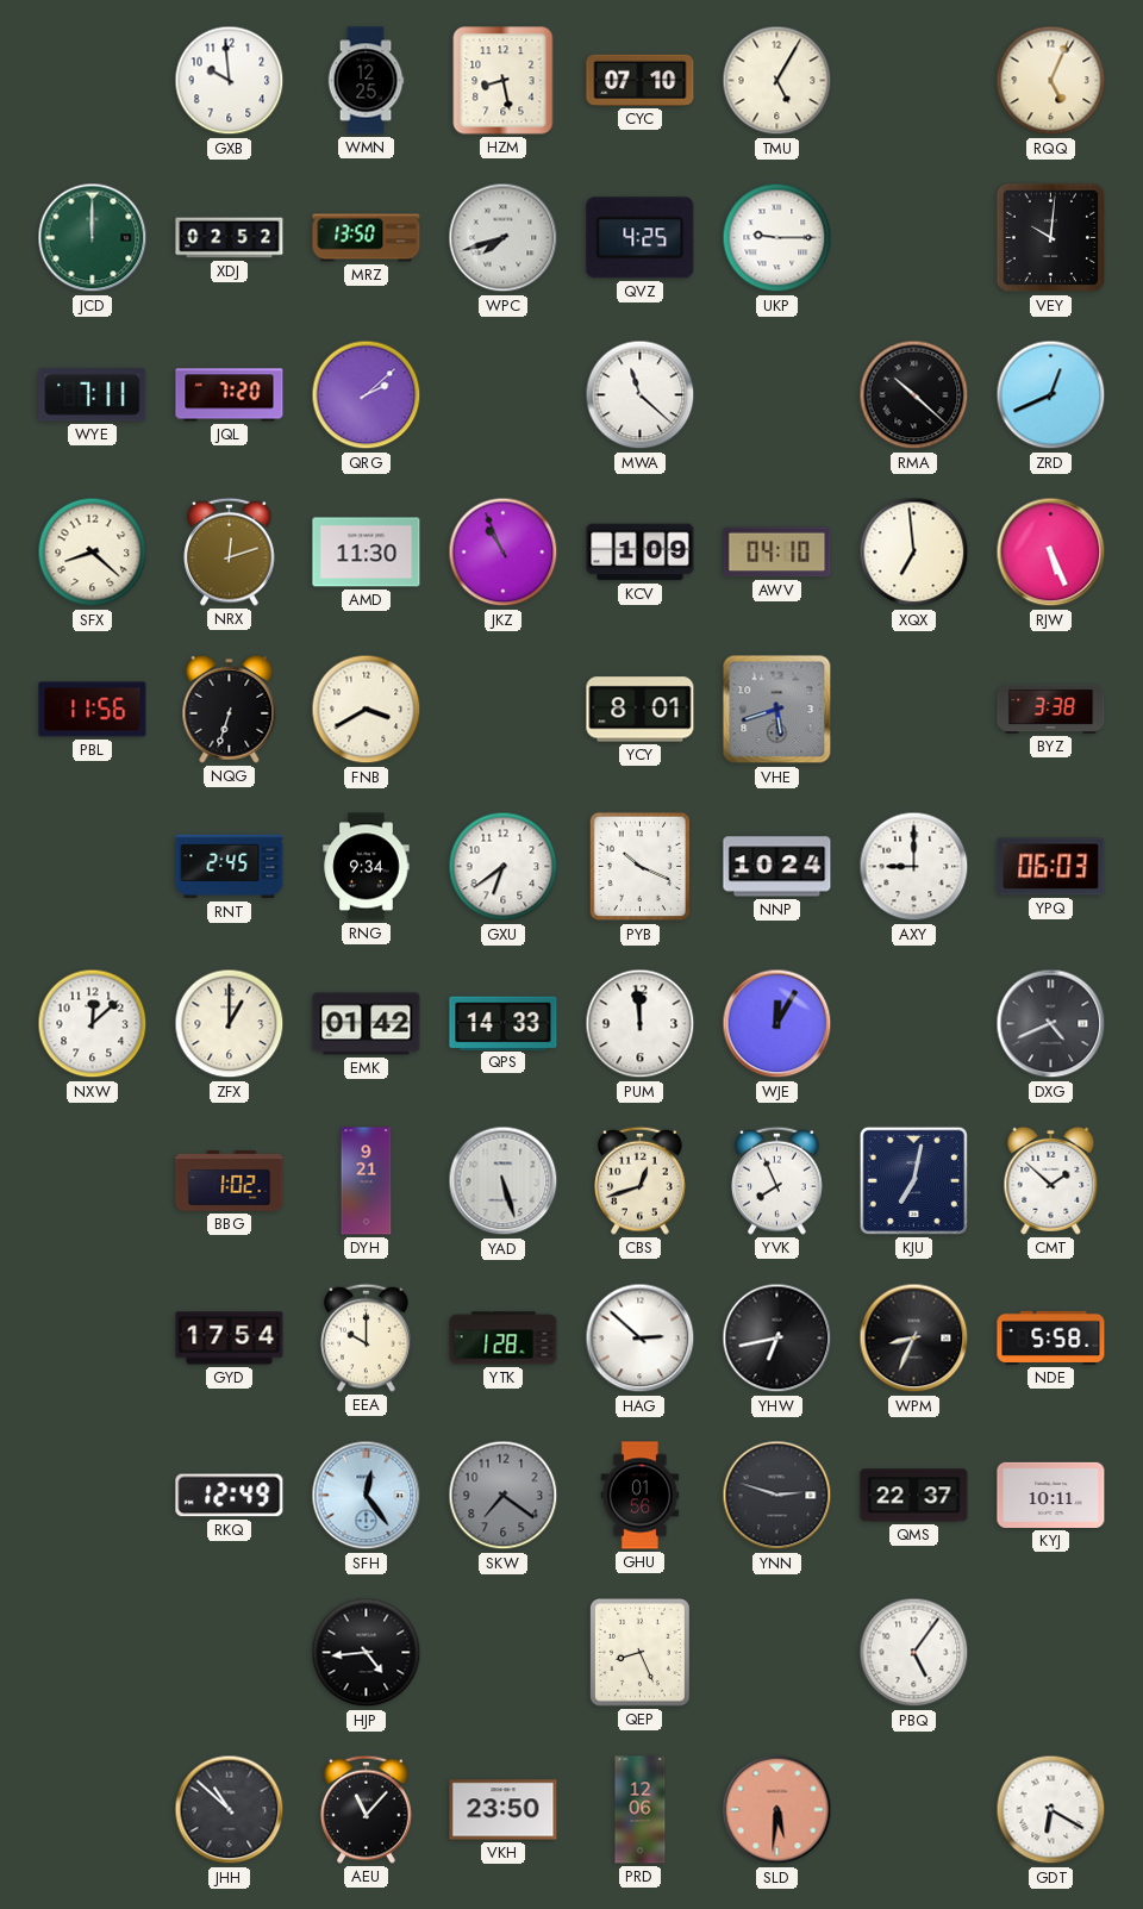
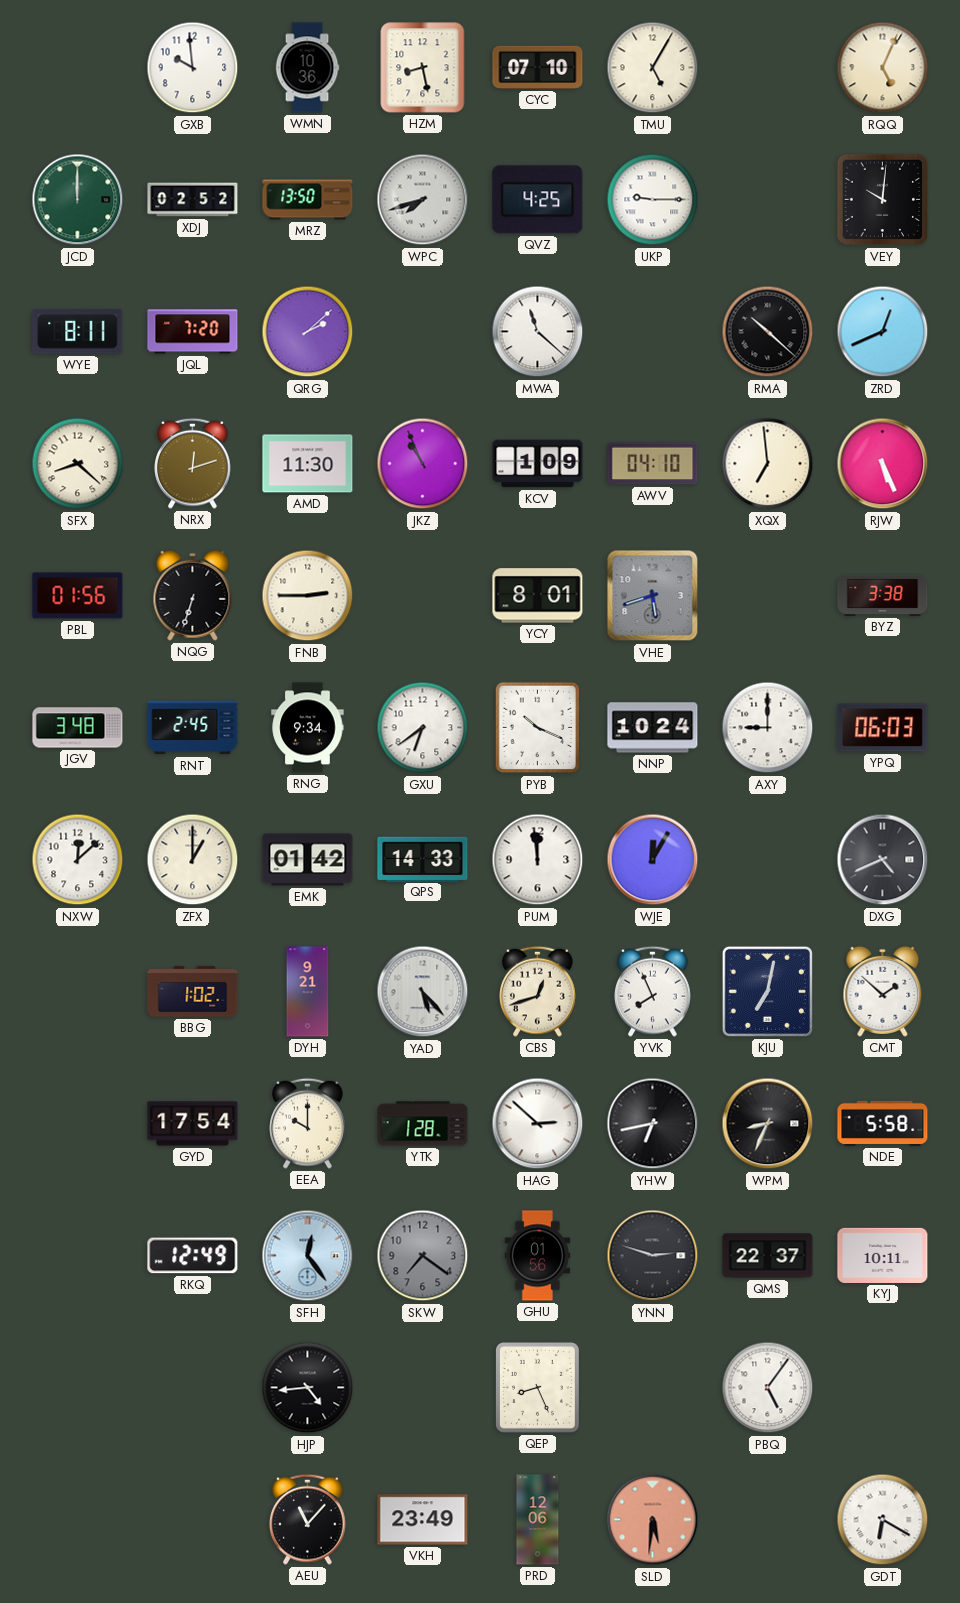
WMN: 12:25 -> 10:36
WYE: 7:11 -> 8:11
PBL: 11:56 -> 01:56
FNB: 3:40 -> 2:45
JGV: none -> 3:48
YAD: 5:27 -> 5:23
JHH: 10:52 -> none
VKH: 23:50 -> 23:49
